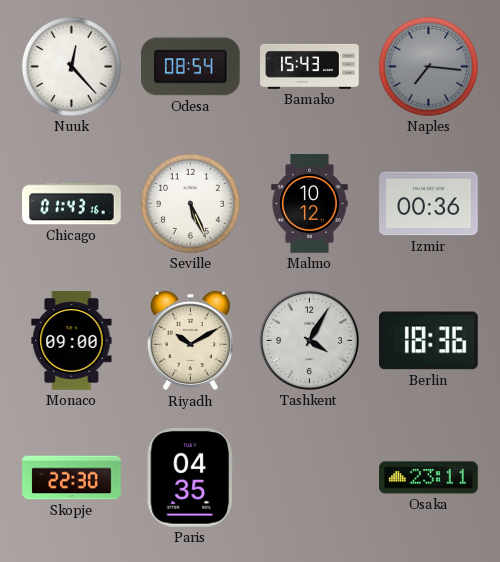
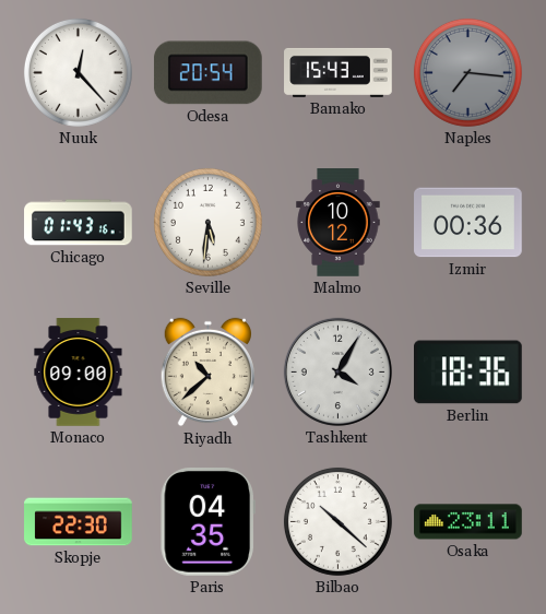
Odesa: 08:54 -> 20:54
Seville: 5:26 -> 5:31
Riyadh: 10:10 -> 10:38
Bilbao: none -> 10:22
